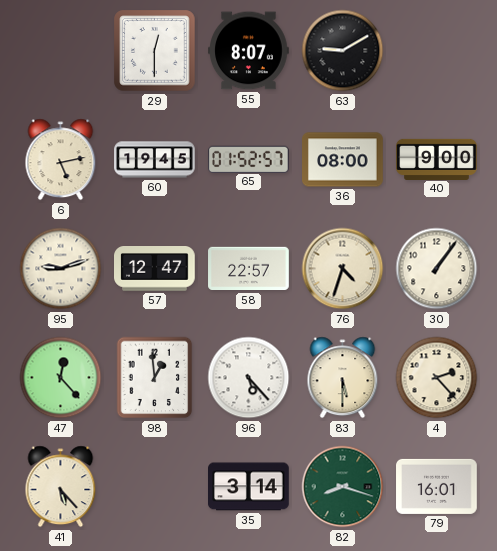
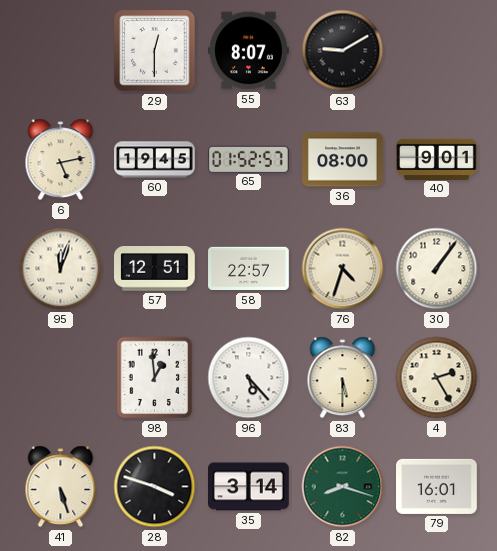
40: 9:00 -> 9:01
95: 9:12 -> 12:03
57: 12:47 -> 12:51
47: 12:23 -> none
4: 2:23 -> 2:25
41: 5:23 -> 5:27
28: none -> 3:48
